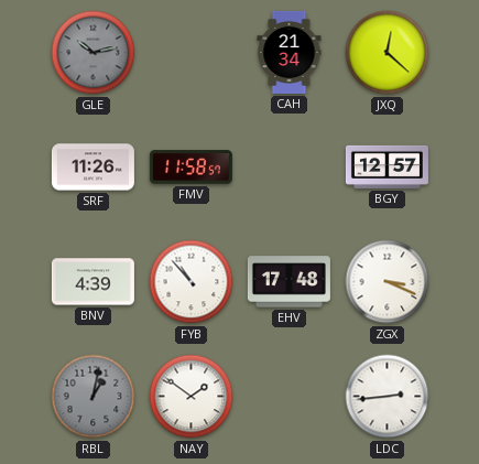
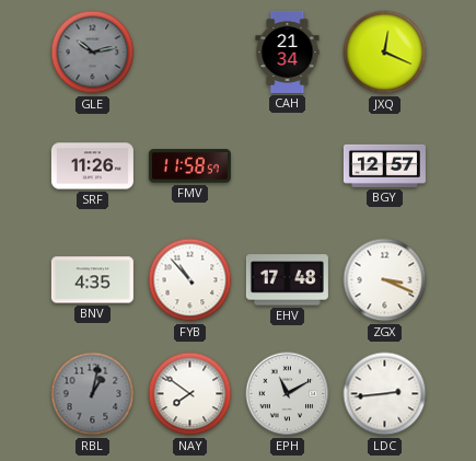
JXQ: 12:22 -> 12:19
BNV: 4:39 -> 4:35
NAY: 1:51 -> 7:51
EPH: none -> 11:10
